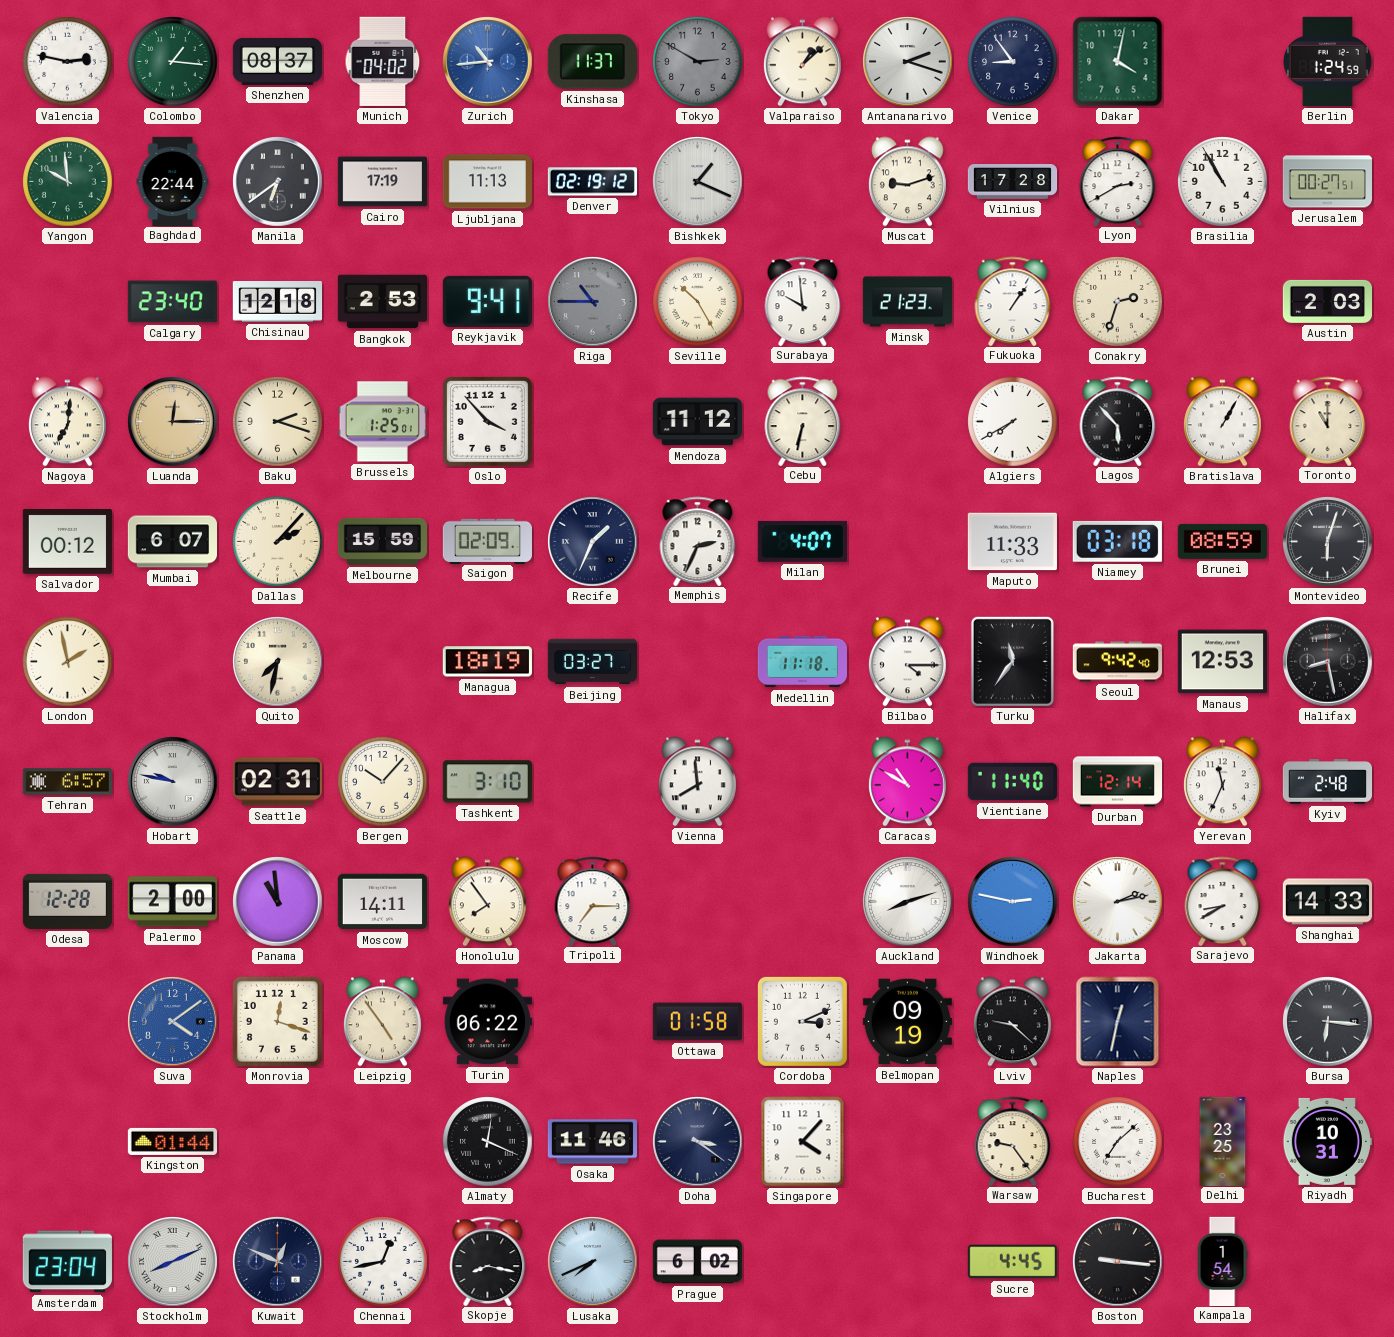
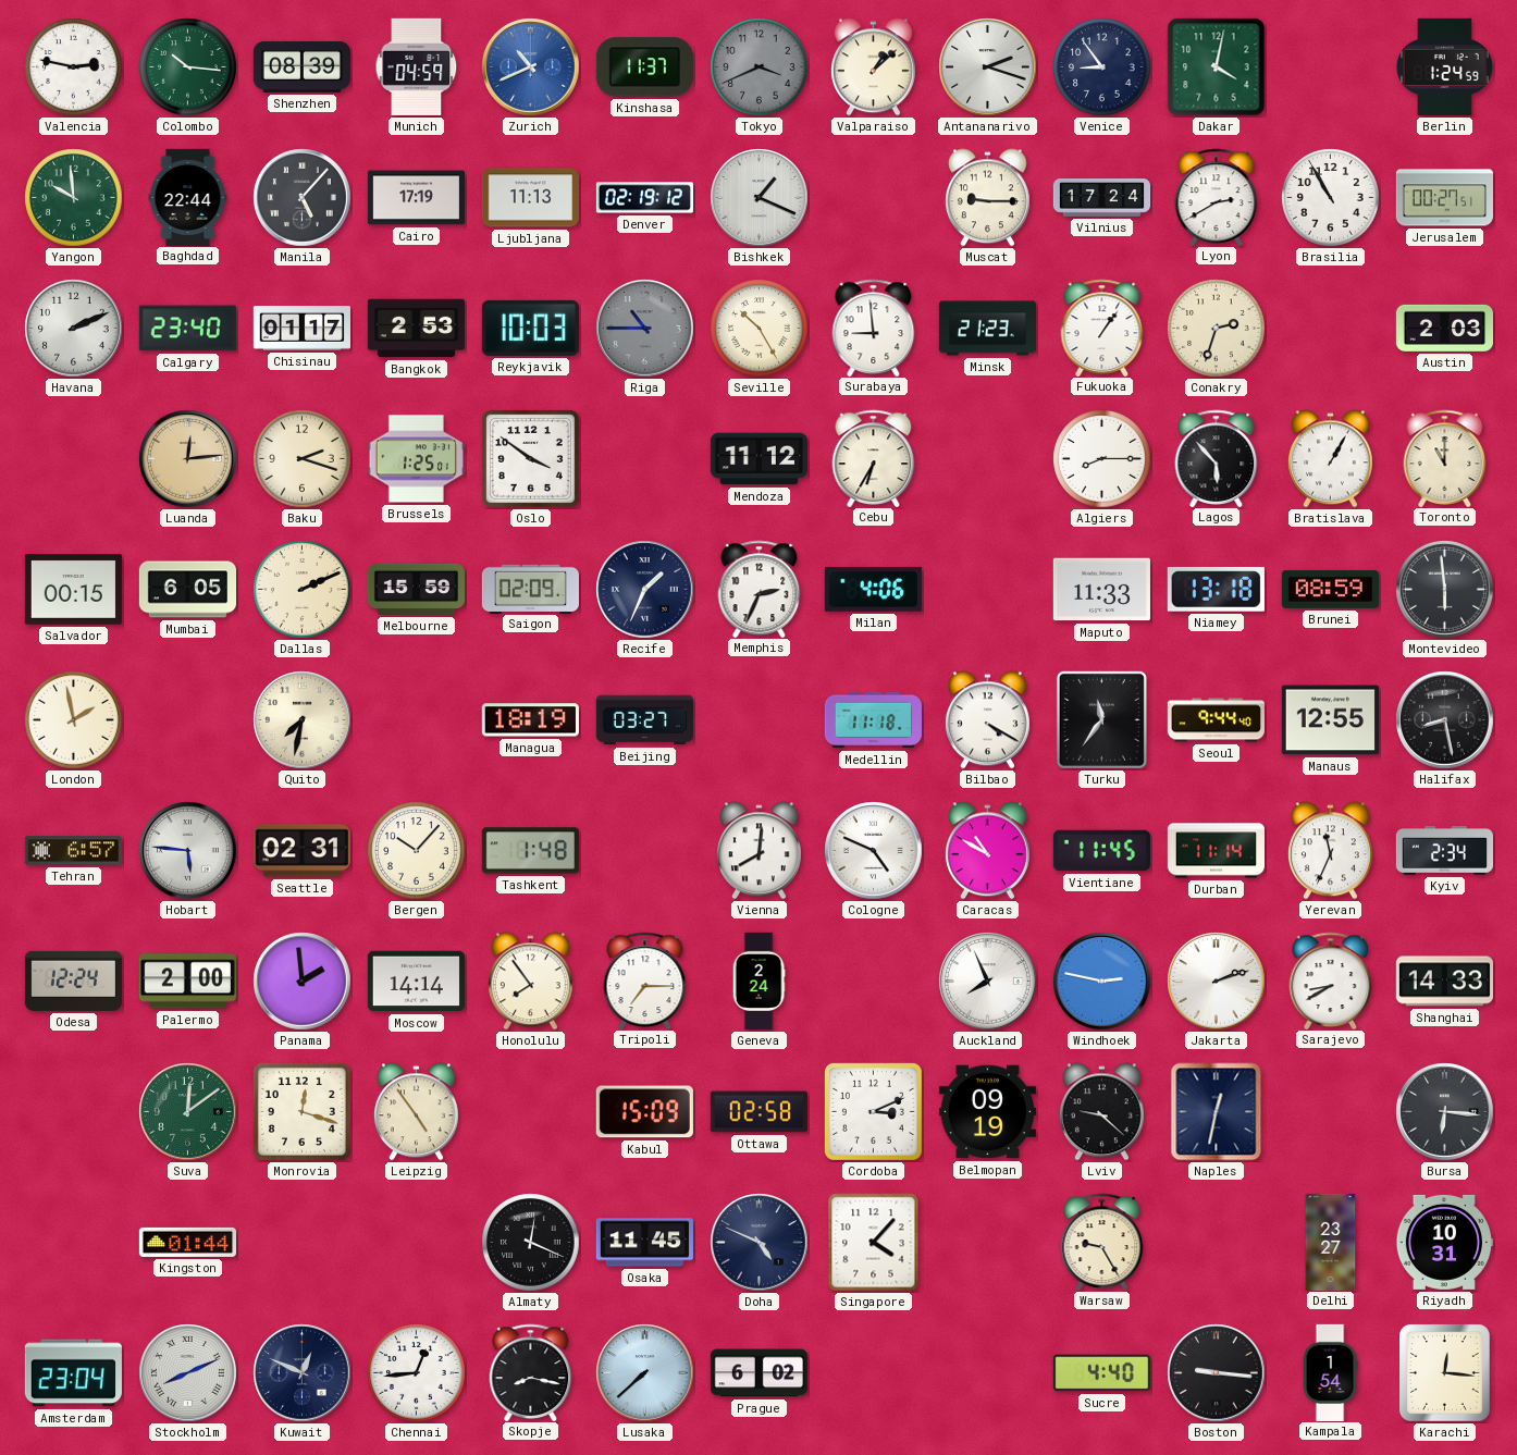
Colombo: 1:16 -> 10:16
Shenzhen: 08:37 -> 08:39
Munich: 04:02 -> 04:59
Zurich: 10:44 -> 10:41
Tokyo: 2:50 -> 3:41
Manila: 6:39 -> 5:07
Muscat: 9:12 -> 9:15
Vilnius: 17:28 -> 17:24
Havana: none -> 2:11
Chisinau: 12:18 -> 01:17
Reykjavik: 9:41 -> 10:03
Surabaya: 9:59 -> 8:59
Nagoya: 7:01 -> none
Luanda: 12:15 -> 12:14
Oslo: 3:53 -> 3:51
Cebu: 6:32 -> 6:35
Algiers: 7:40 -> 8:15
Salvador: 00:12 -> 00:15
Mumbai: 6:07 -> 6:05
Dallas: 2:07 -> 2:11
Milan: 4:07 -> 4:06
Niamey: 03:18 -> 13:18
Montevideo: 6:03 -> 5:59
Bilbao: 4:15 -> 4:20
Seoul: 9:42 -> 9:44
Manaus: 12:53 -> 12:55
Hobart: 9:47 -> 5:46
Tashkent: 3:10 -> 1:48
Vienna: 7:59 -> 8:01
Cologne: none -> 4:49
Vientiane: 11:40 -> 11:45
Durban: 12:14 -> 11:14
Kyiv: 2:48 -> 2:34
Odesa: 12:28 -> 12:24
Panama: 10:59 -> 1:59
Moscow: 14:11 -> 14:14
Geneva: none -> 2:24
Auckland: 8:12 -> 7:56
Jakarta: 2:13 -> 2:12
Suva: 4:09 -> 12:09
Suva dial: blue -> green
Turin: 06:22 -> none
Kabul: none -> 15:09
Ottawa: 01:58 -> 02:58
Osaka: 11:46 -> 11:45
Doha: 3:21 -> 4:49
Warsaw: 9:24 -> 9:25
Bucharest: 7:08 -> none
Delhi: 23:25 -> 23:27
Chennai: 12:43 -> 12:44
Lusaka: 7:41 -> 7:38
Sucre: 4:45 -> 4:40
Karachi: none -> 12:16
